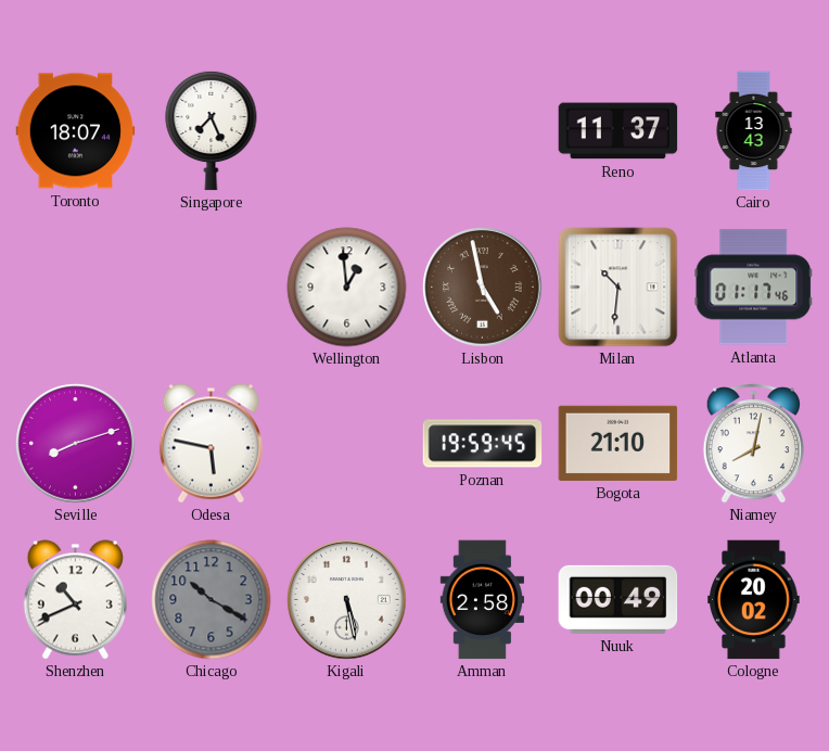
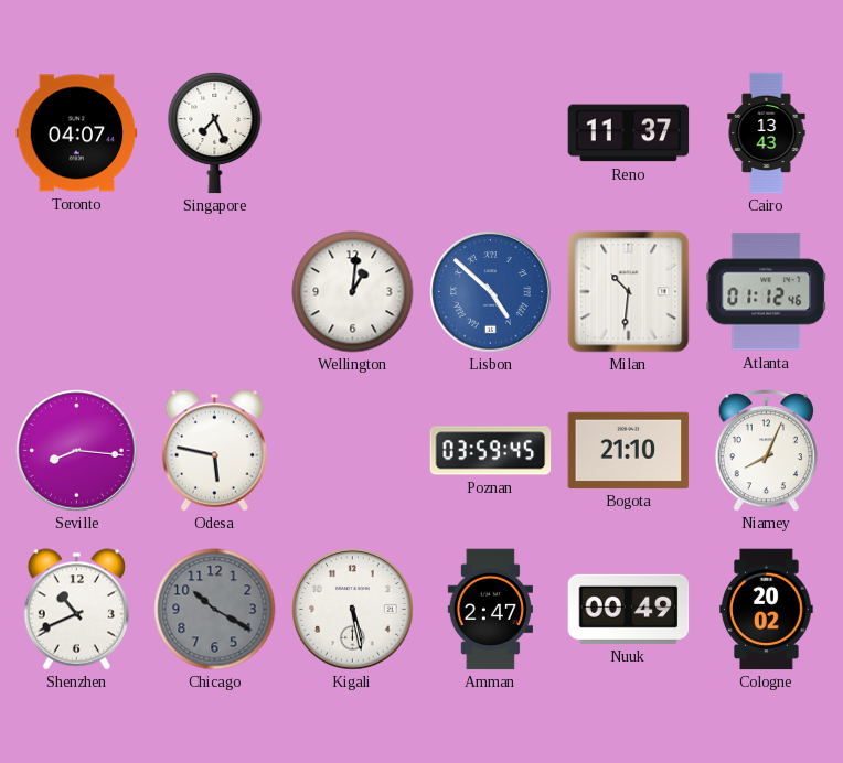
Toronto: 18:07 -> 04:07
Wellington: 12:59 -> 1:01
Lisbon: 4:58 -> 4:52
Lisbon dial: brown -> blue
Atlanta: 01:17 -> 01:12
Seville: 8:12 -> 8:16
Poznan: 19:59 -> 03:59
Niamey: 8:02 -> 8:04
Amman: 2:58 -> 2:47
